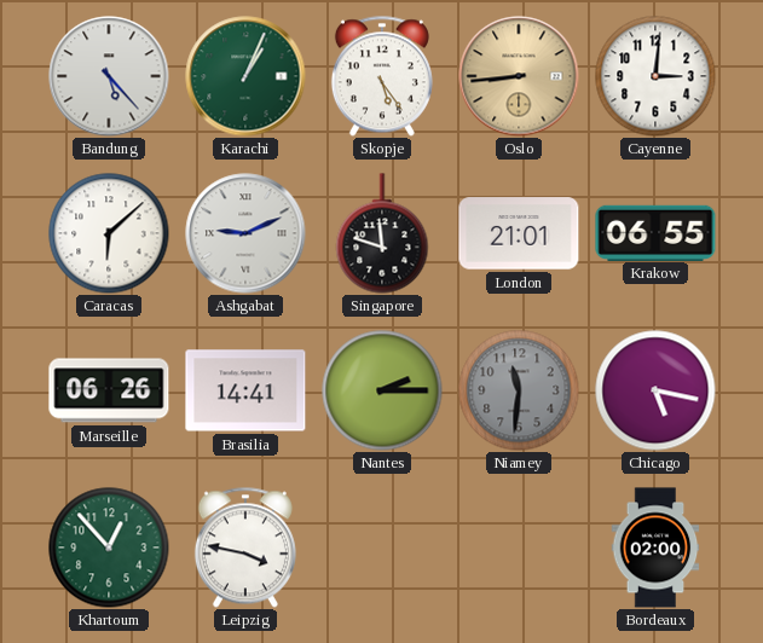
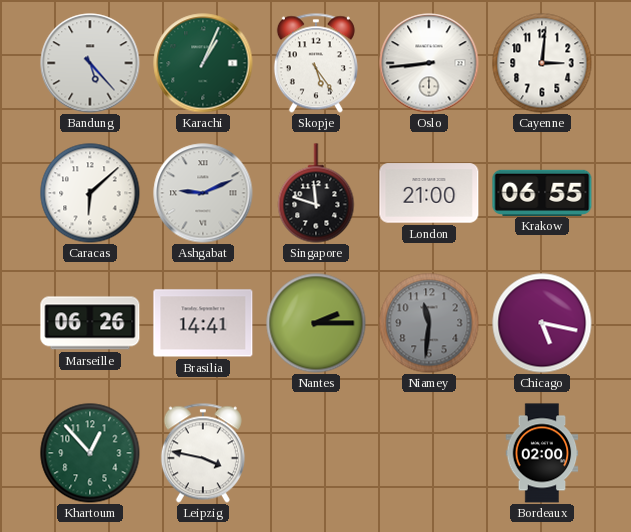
Oslo dial: champagne -> white
London: 21:01 -> 21:00
